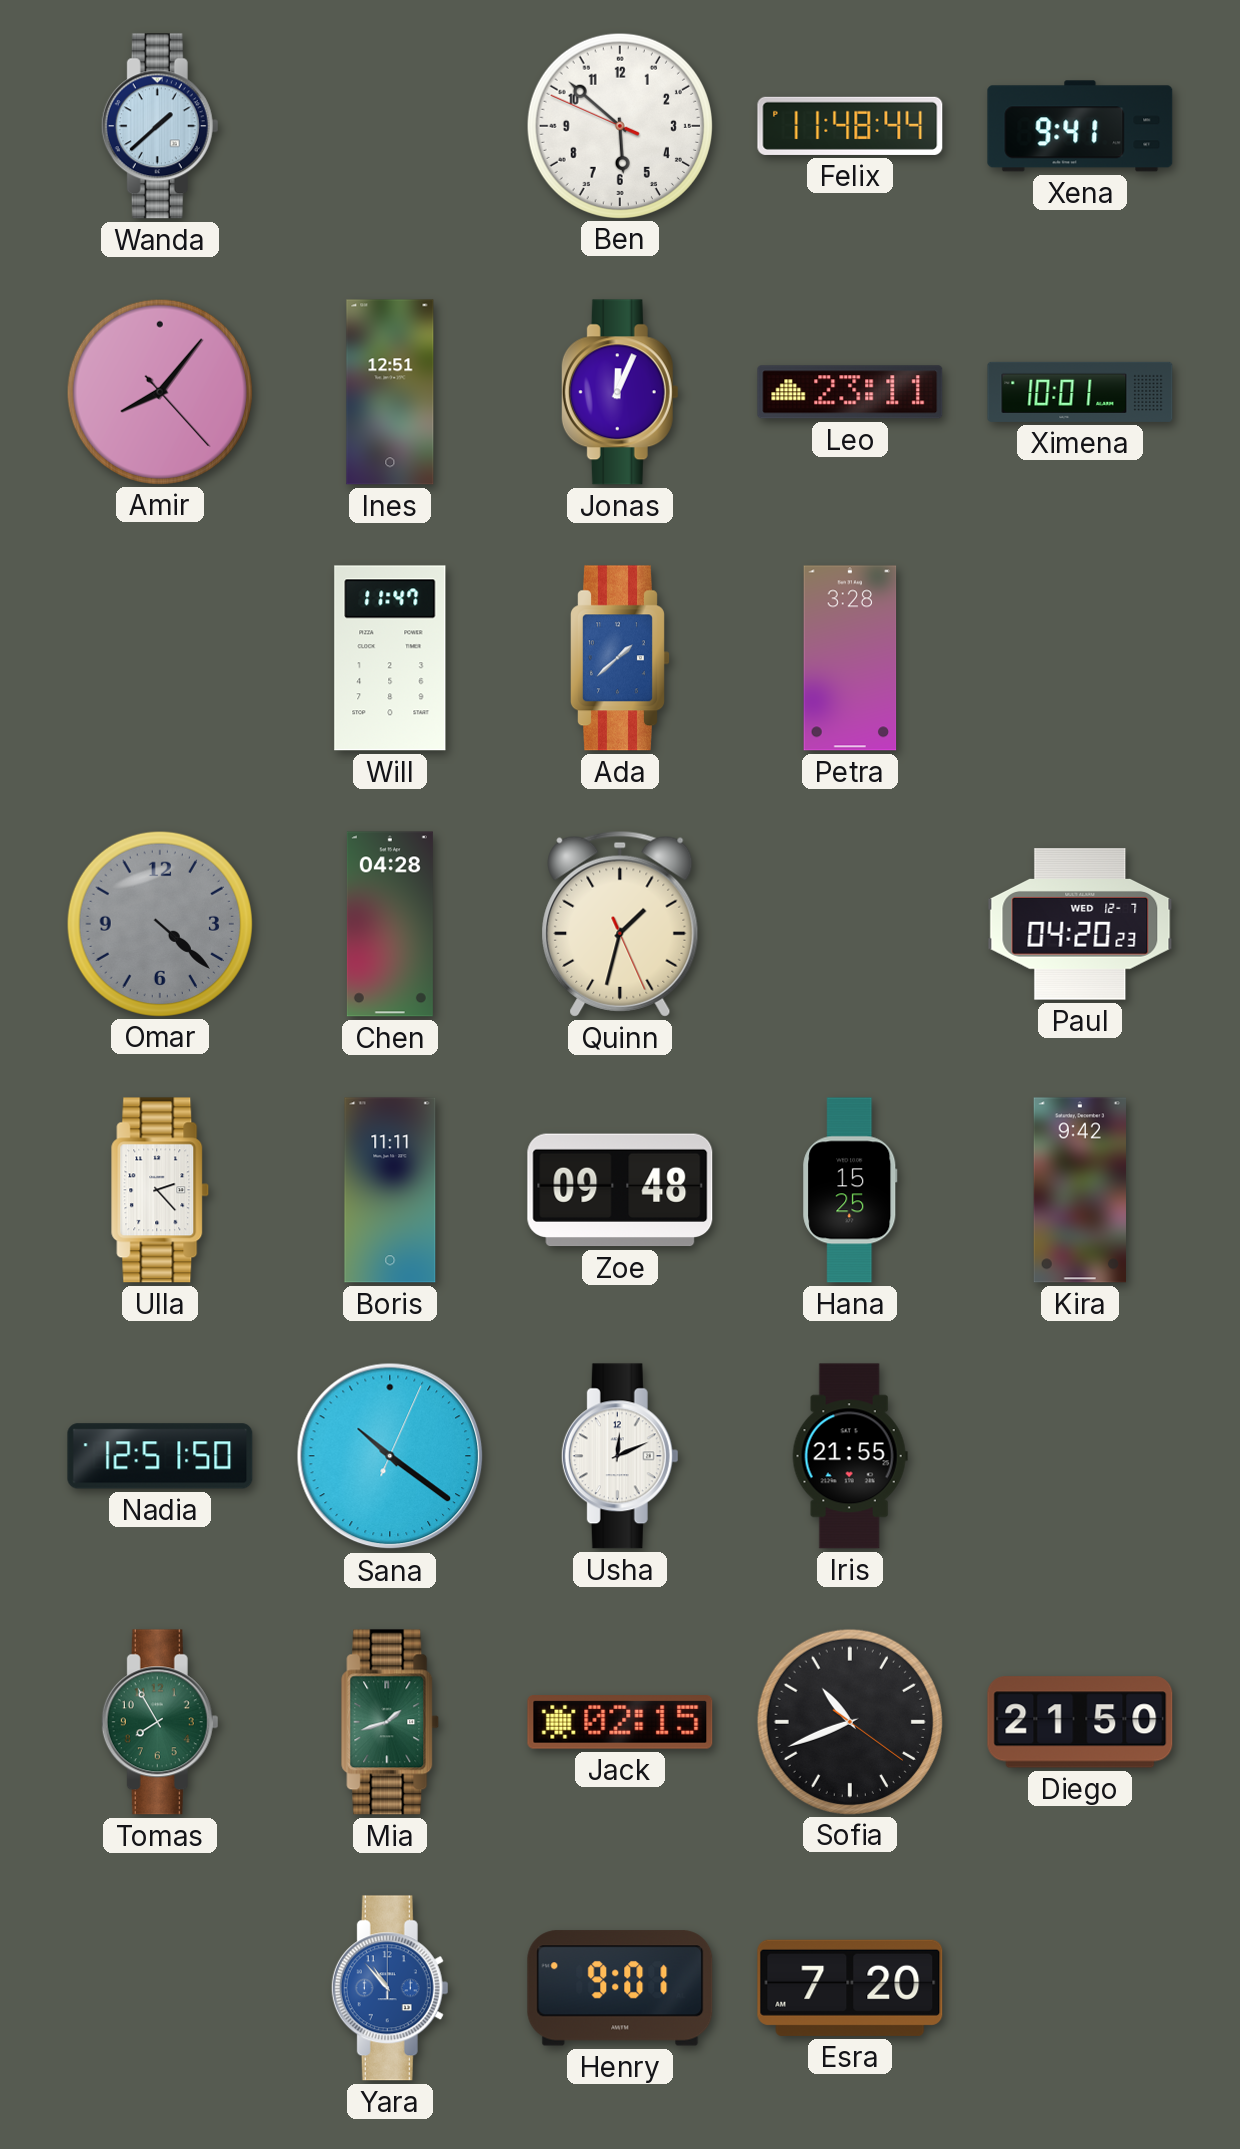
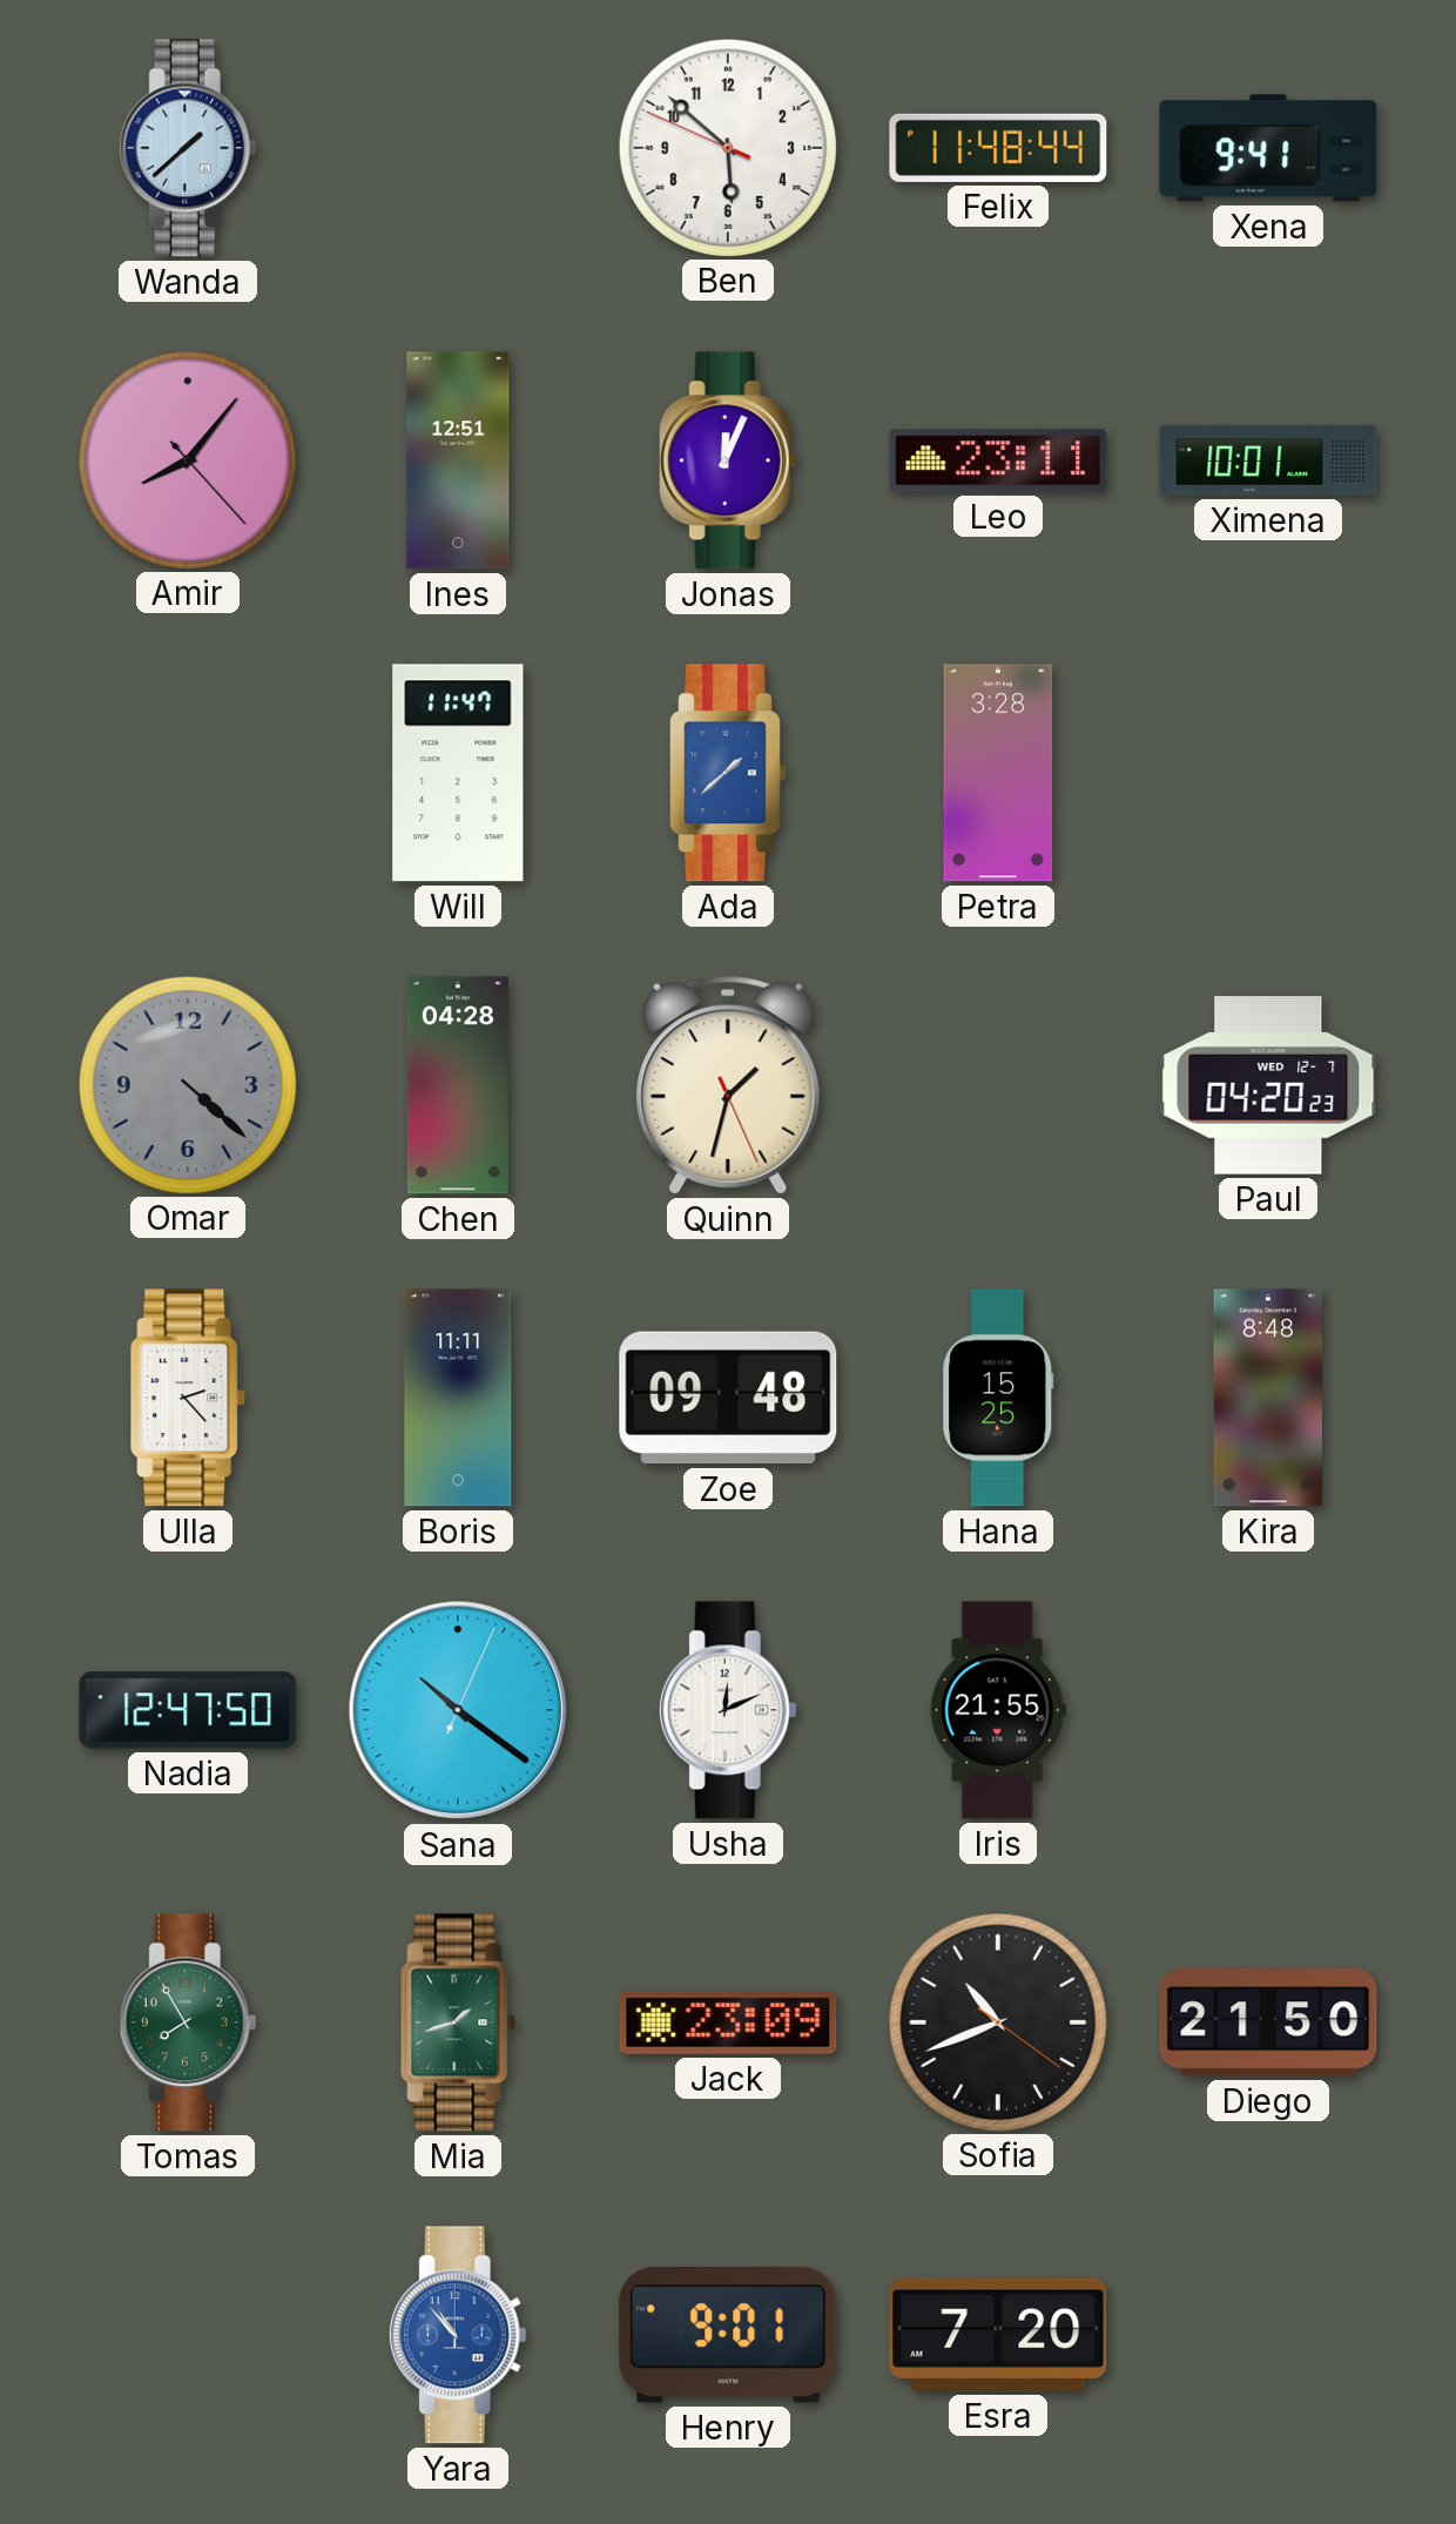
Kira: 9:42 -> 8:48
Nadia: 12:51 -> 12:47
Jack: 02:15 -> 23:09
